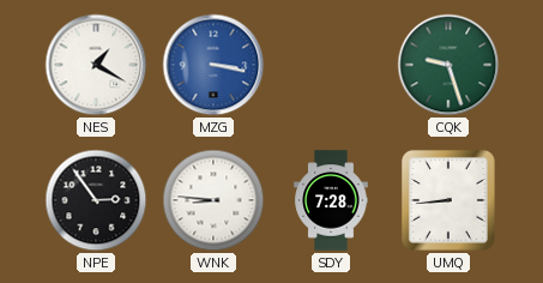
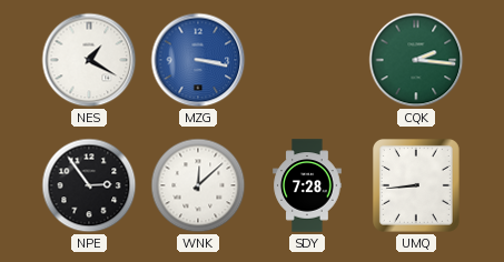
CQK: 9:27 -> 2:16
WNK: 8:46 -> 12:08
